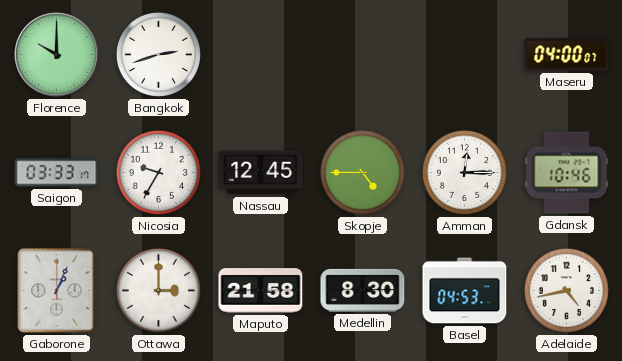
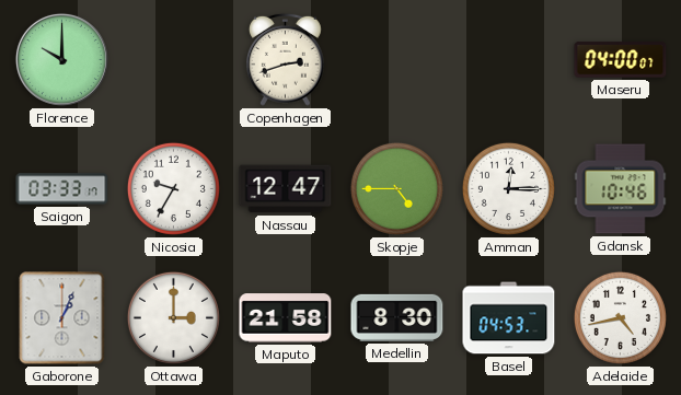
Bangkok: 2:42 -> none
Copenhagen: none -> 2:42
Nassau: 12:45 -> 12:47
